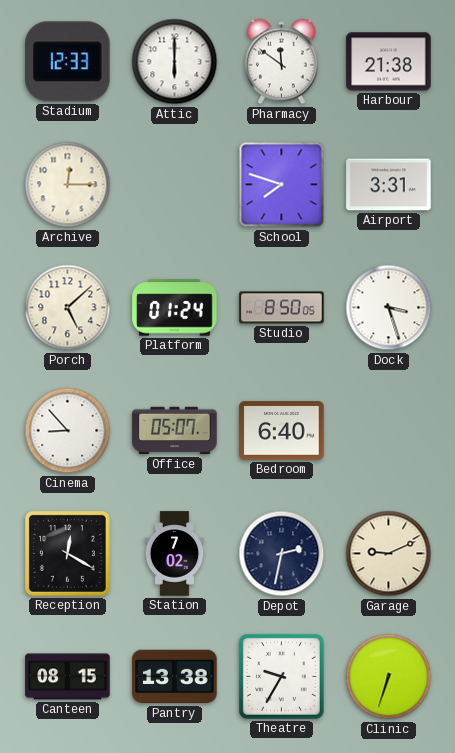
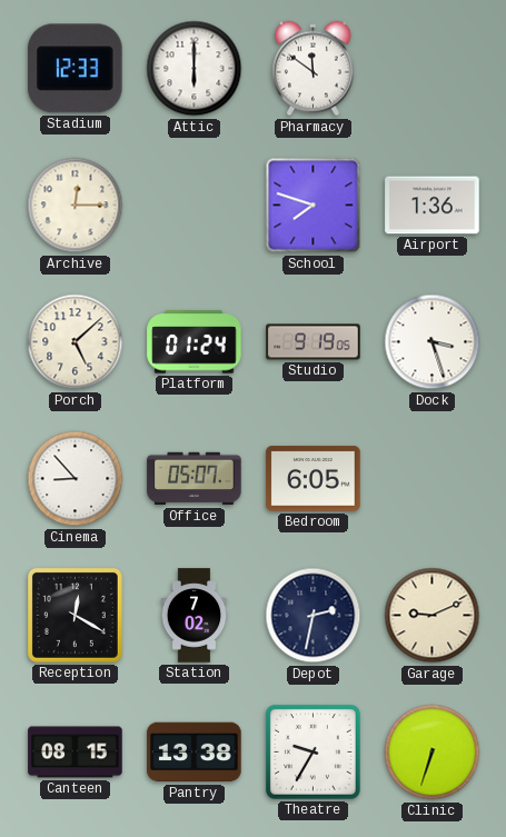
Harbour: 21:38 -> none
Airport: 3:31 -> 1:36
Studio: 8:50 -> 9:19
Bedroom: 6:40 -> 6:05
